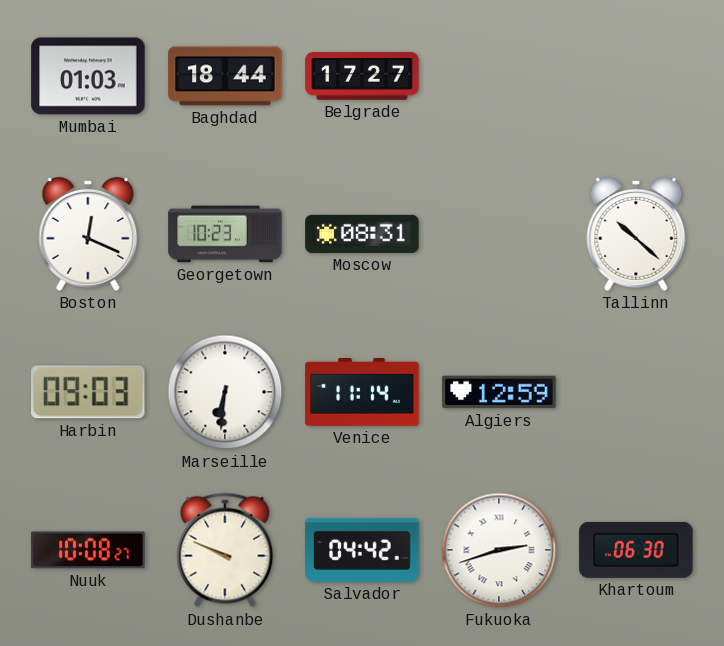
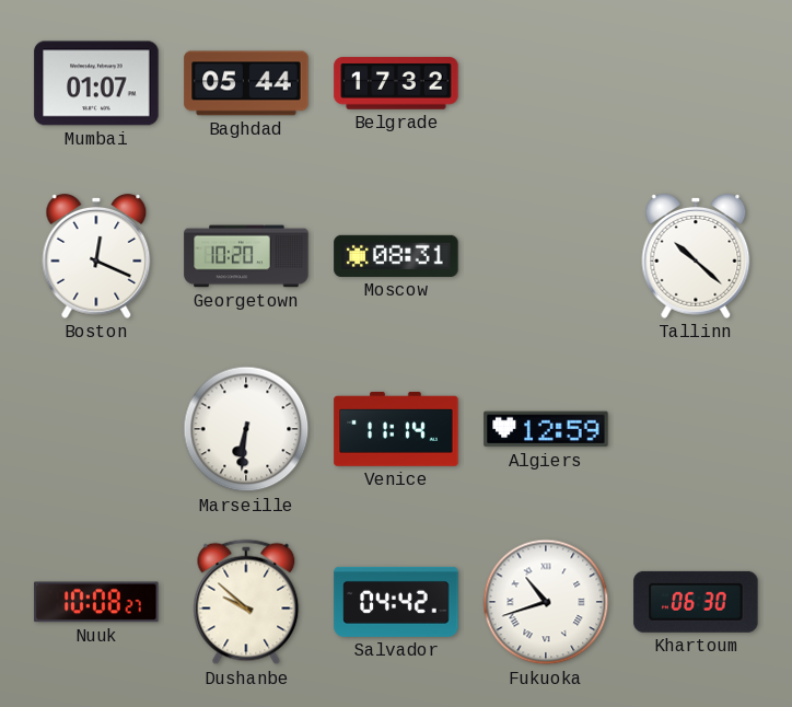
Mumbai: 01:03 -> 01:07
Baghdad: 18:44 -> 05:44
Belgrade: 17:27 -> 17:32
Georgetown: 10:23 -> 10:20
Harbin: 09:03 -> none
Dushanbe: 9:49 -> 9:52
Fukuoka: 2:42 -> 10:42
